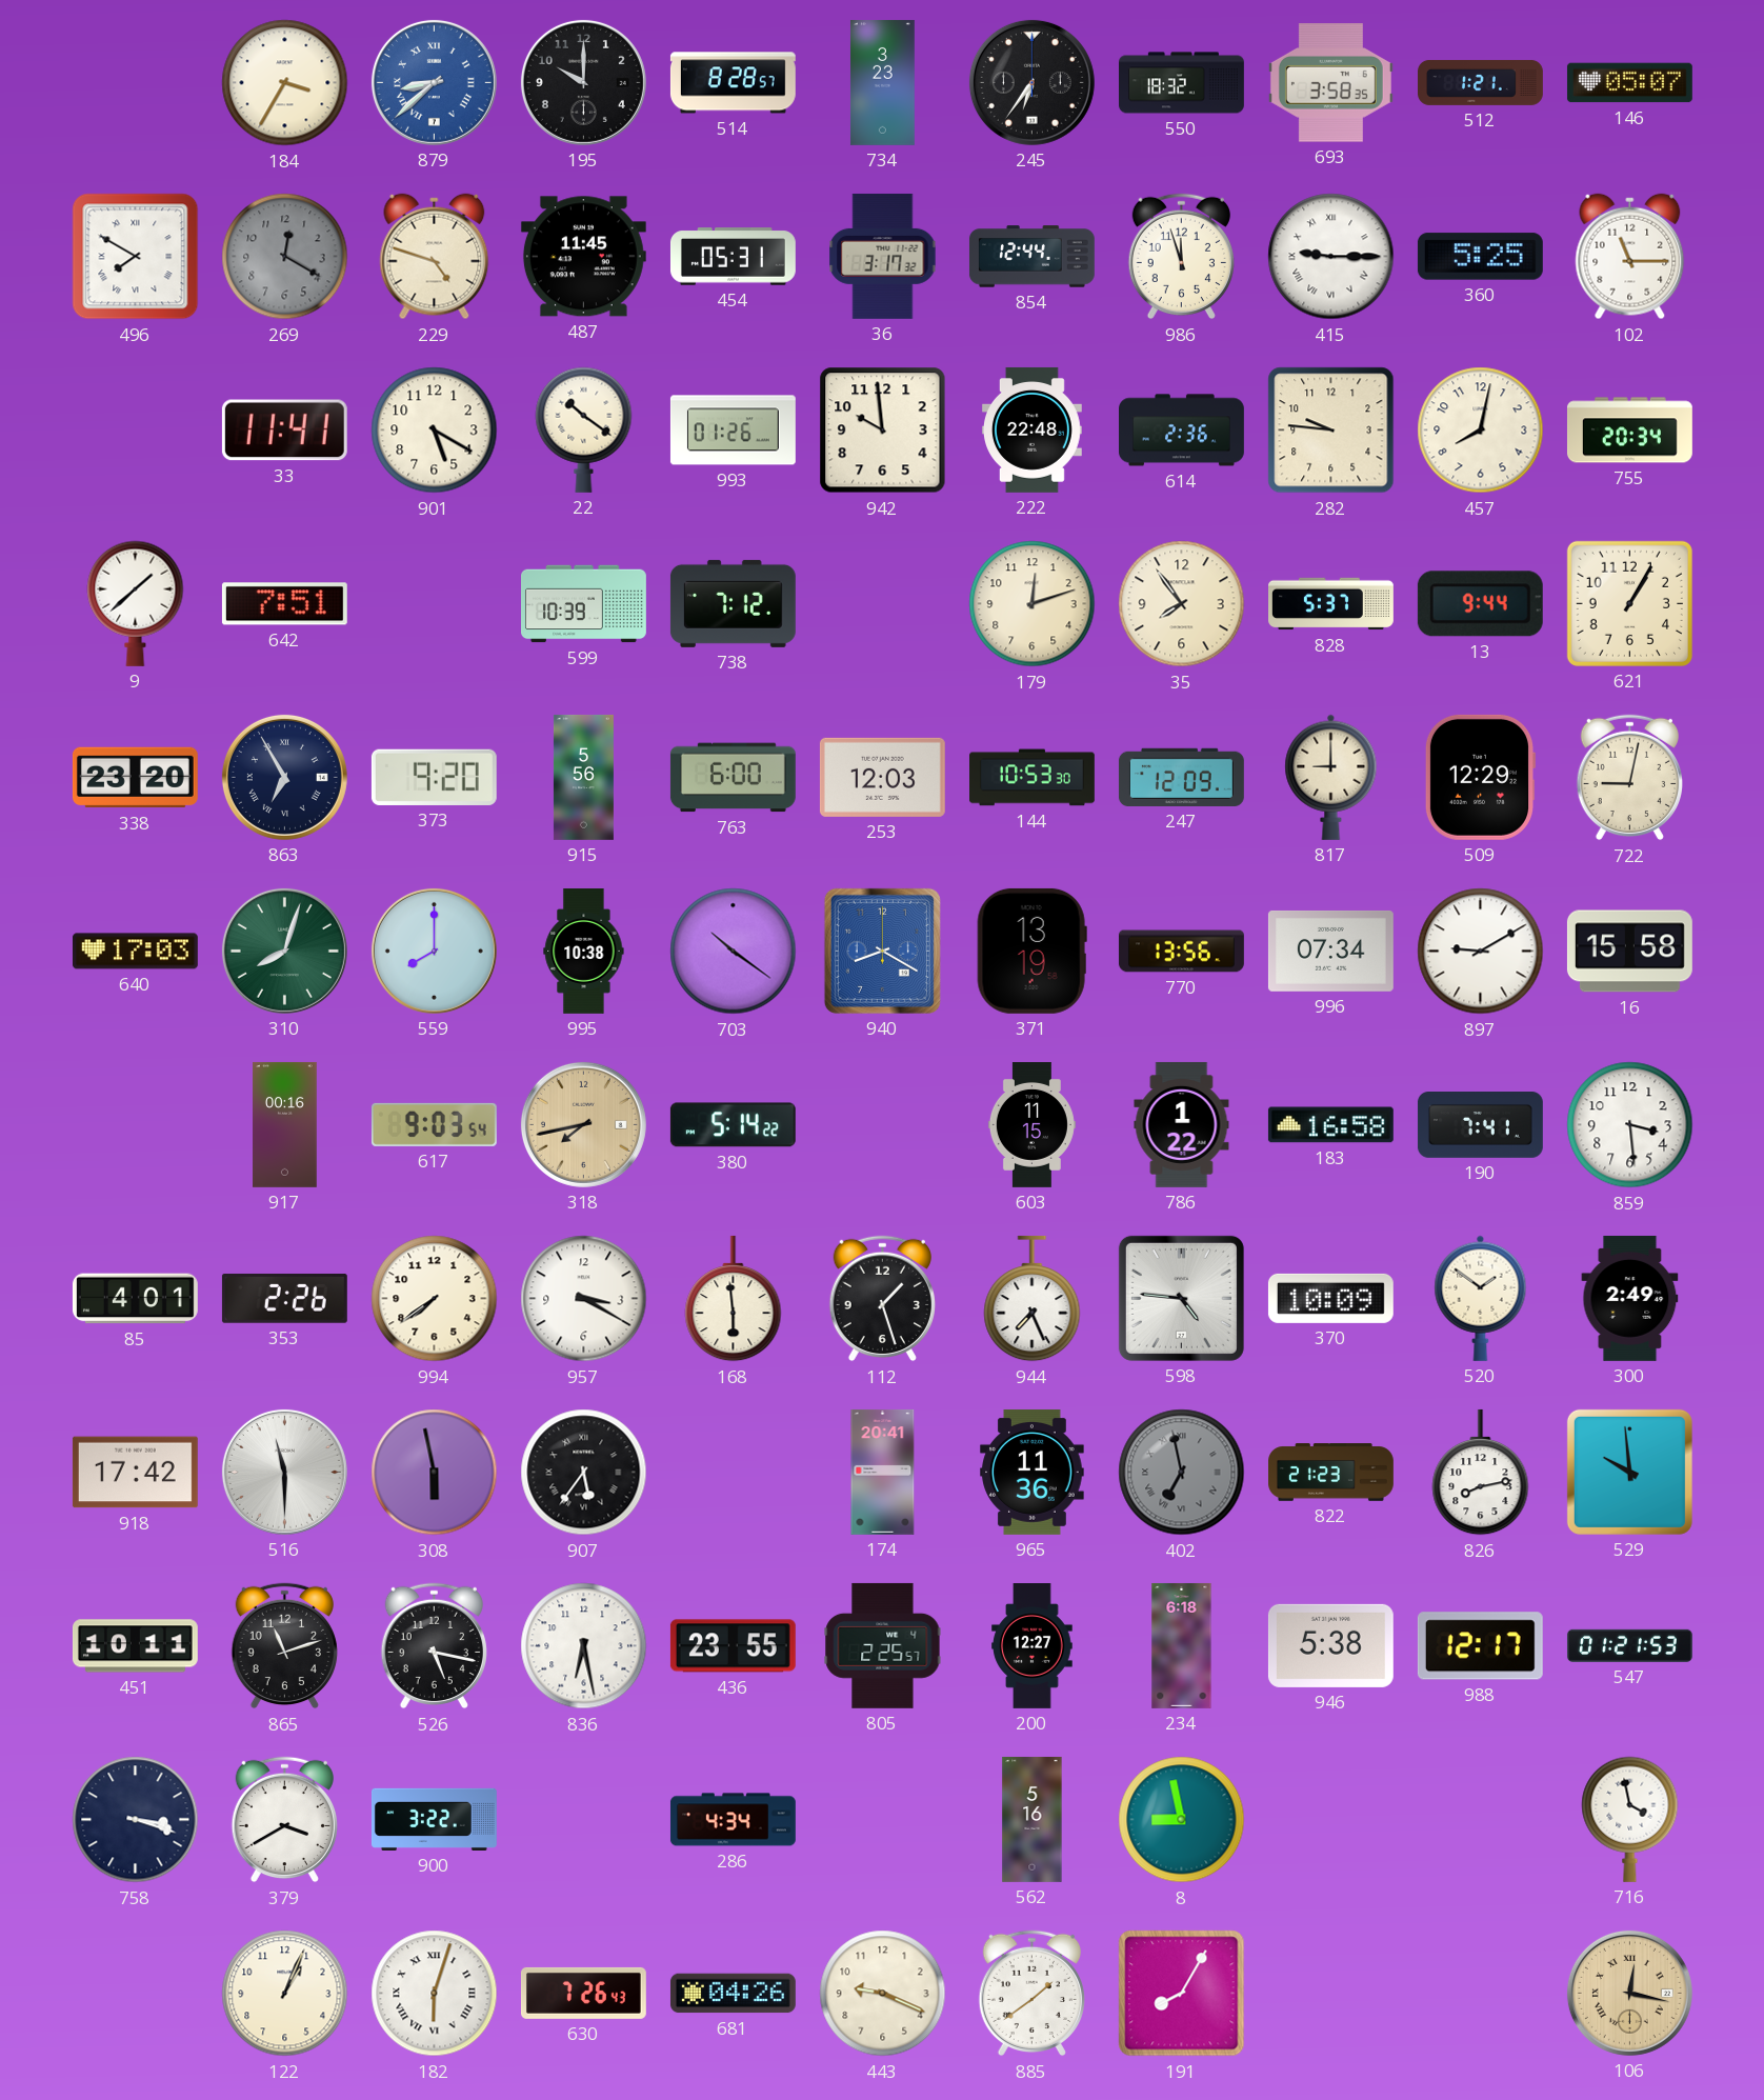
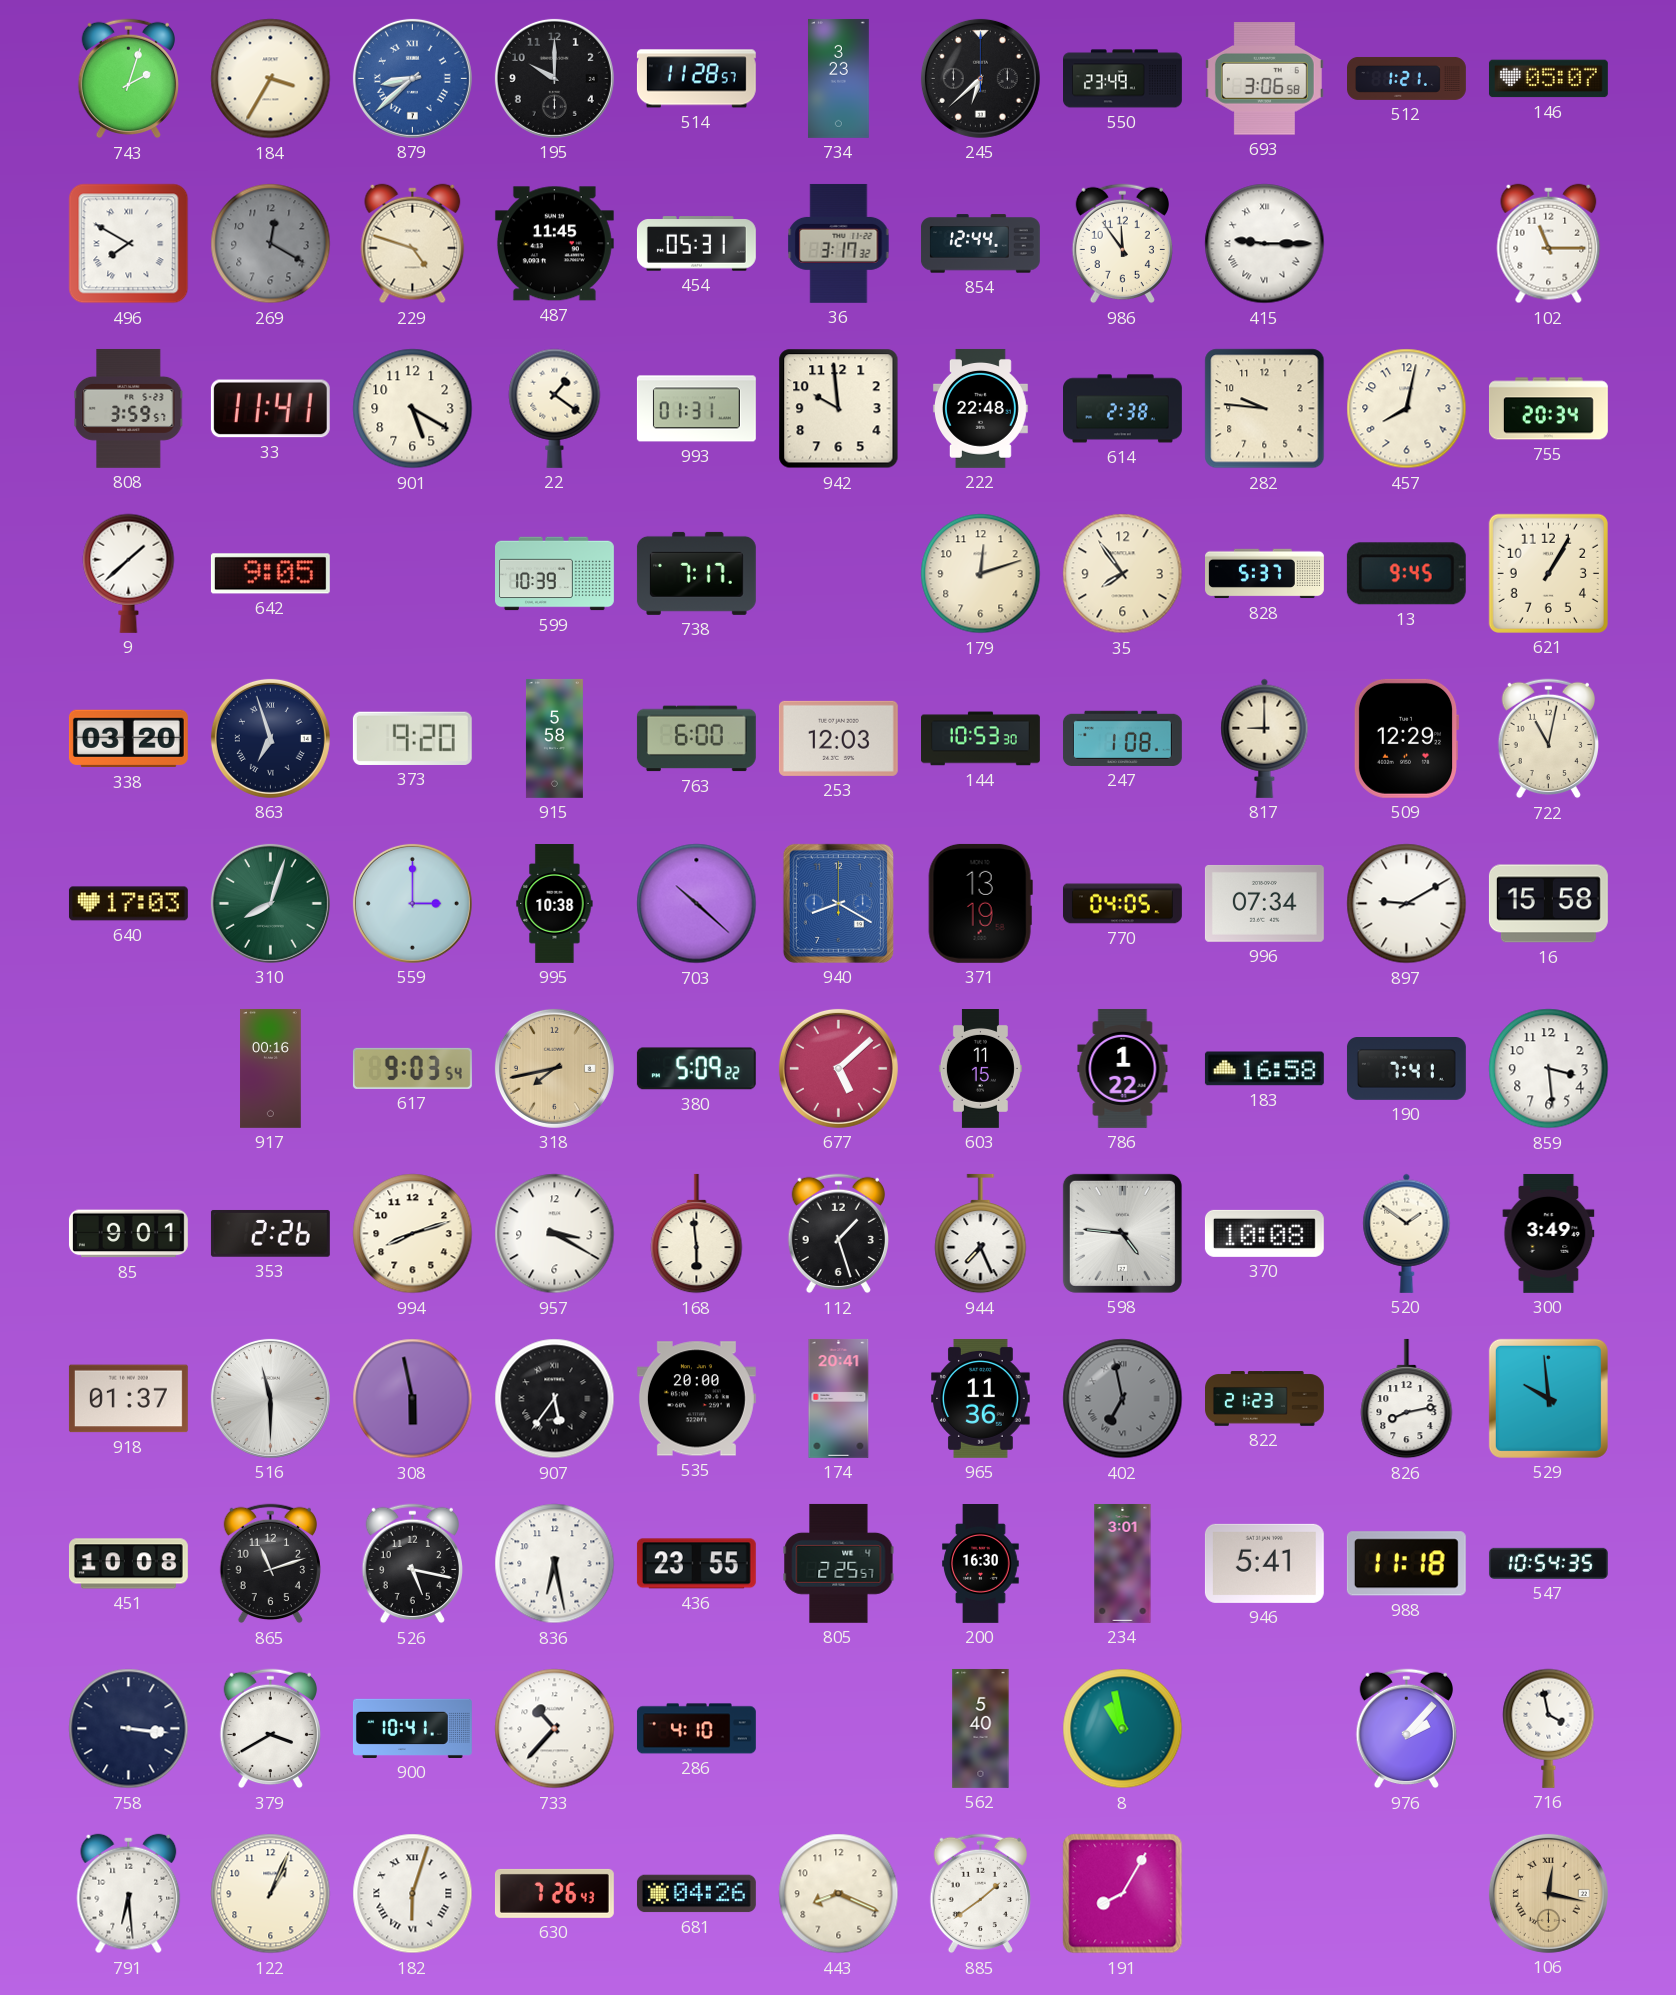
743: none -> 2:03
514: 8:28 -> 11:28
245: 6:36 -> 6:38
550: 18:32 -> 23:49
693: 3:58 -> 3:06
986: 11:57 -> 11:54
360: 5:25 -> none
808: none -> 3:59
22: 10:21 -> 1:21
993: 01:26 -> 01:31
614: 2:36 -> 2:38
642: 7:51 -> 9:05
738: 7:12 -> 7:17
13: 9:44 -> 9:45
338: 23:20 -> 03:20
863: 6:55 -> 6:57
915: 5:56 -> 5:58
247: 12:09 -> 1:08
722: 9:02 -> 11:02
559: 8:00 -> 3:00
703: 10:21 -> 10:22
770: 13:56 -> 04:05
380: 5:14 -> 5:09
677: none -> 5:08
85: 4:01 -> 9:01
994: 7:39 -> 8:12
370: 10:09 -> 10:08
300: 2:49 -> 3:49
918: 17:42 -> 01:37
535: none -> 20:00
451: 10:11 -> 10:08
200: 12:27 -> 16:30
234: 6:18 -> 3:01
946: 5:38 -> 5:41
988: 12:17 -> 11:18
547: 01:21 -> 10:54
758: 3:18 -> 3:16
900: 3:22 -> 10:41
733: none -> 10:37
286: 4:34 -> 4:10
562: 5:16 -> 5:40
8: 8:58 -> 10:58
976: none -> 2:07
791: none -> 6:29
443: 9:19 -> 8:19
